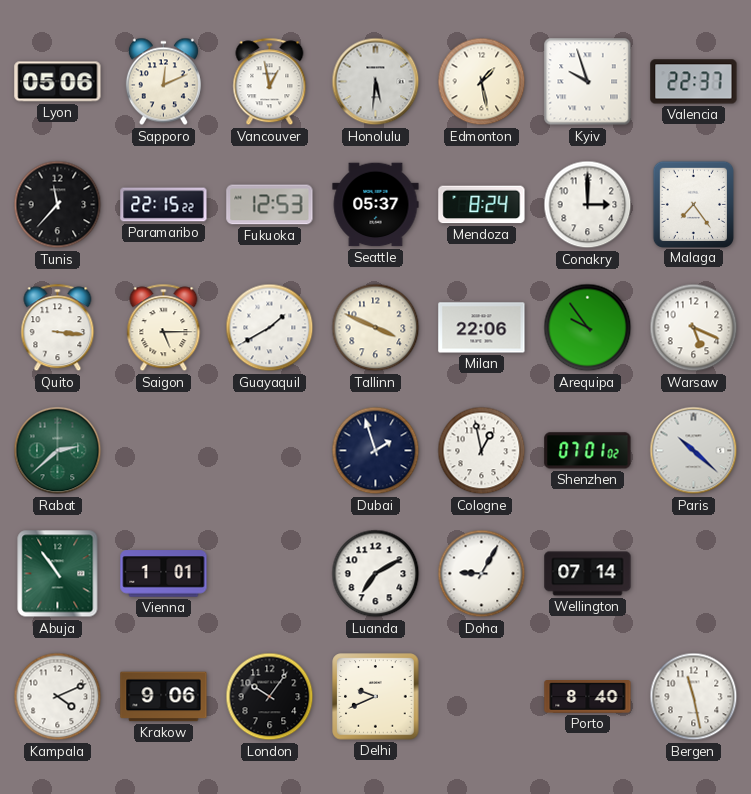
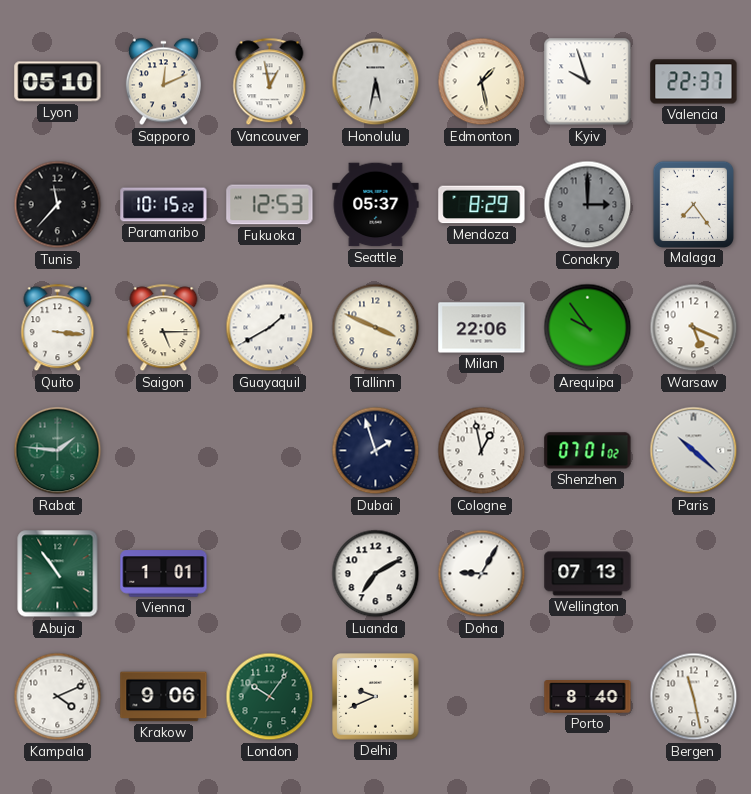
Lyon: 05:06 -> 05:10
Honolulu: 5:31 -> 5:32
Paramaribo: 22:15 -> 10:15
Mendoza: 8:24 -> 8:29
Conakry dial: white -> grey
Rabat: 2:38 -> 1:46
Wellington: 07:14 -> 07:13
London dial: black -> green
